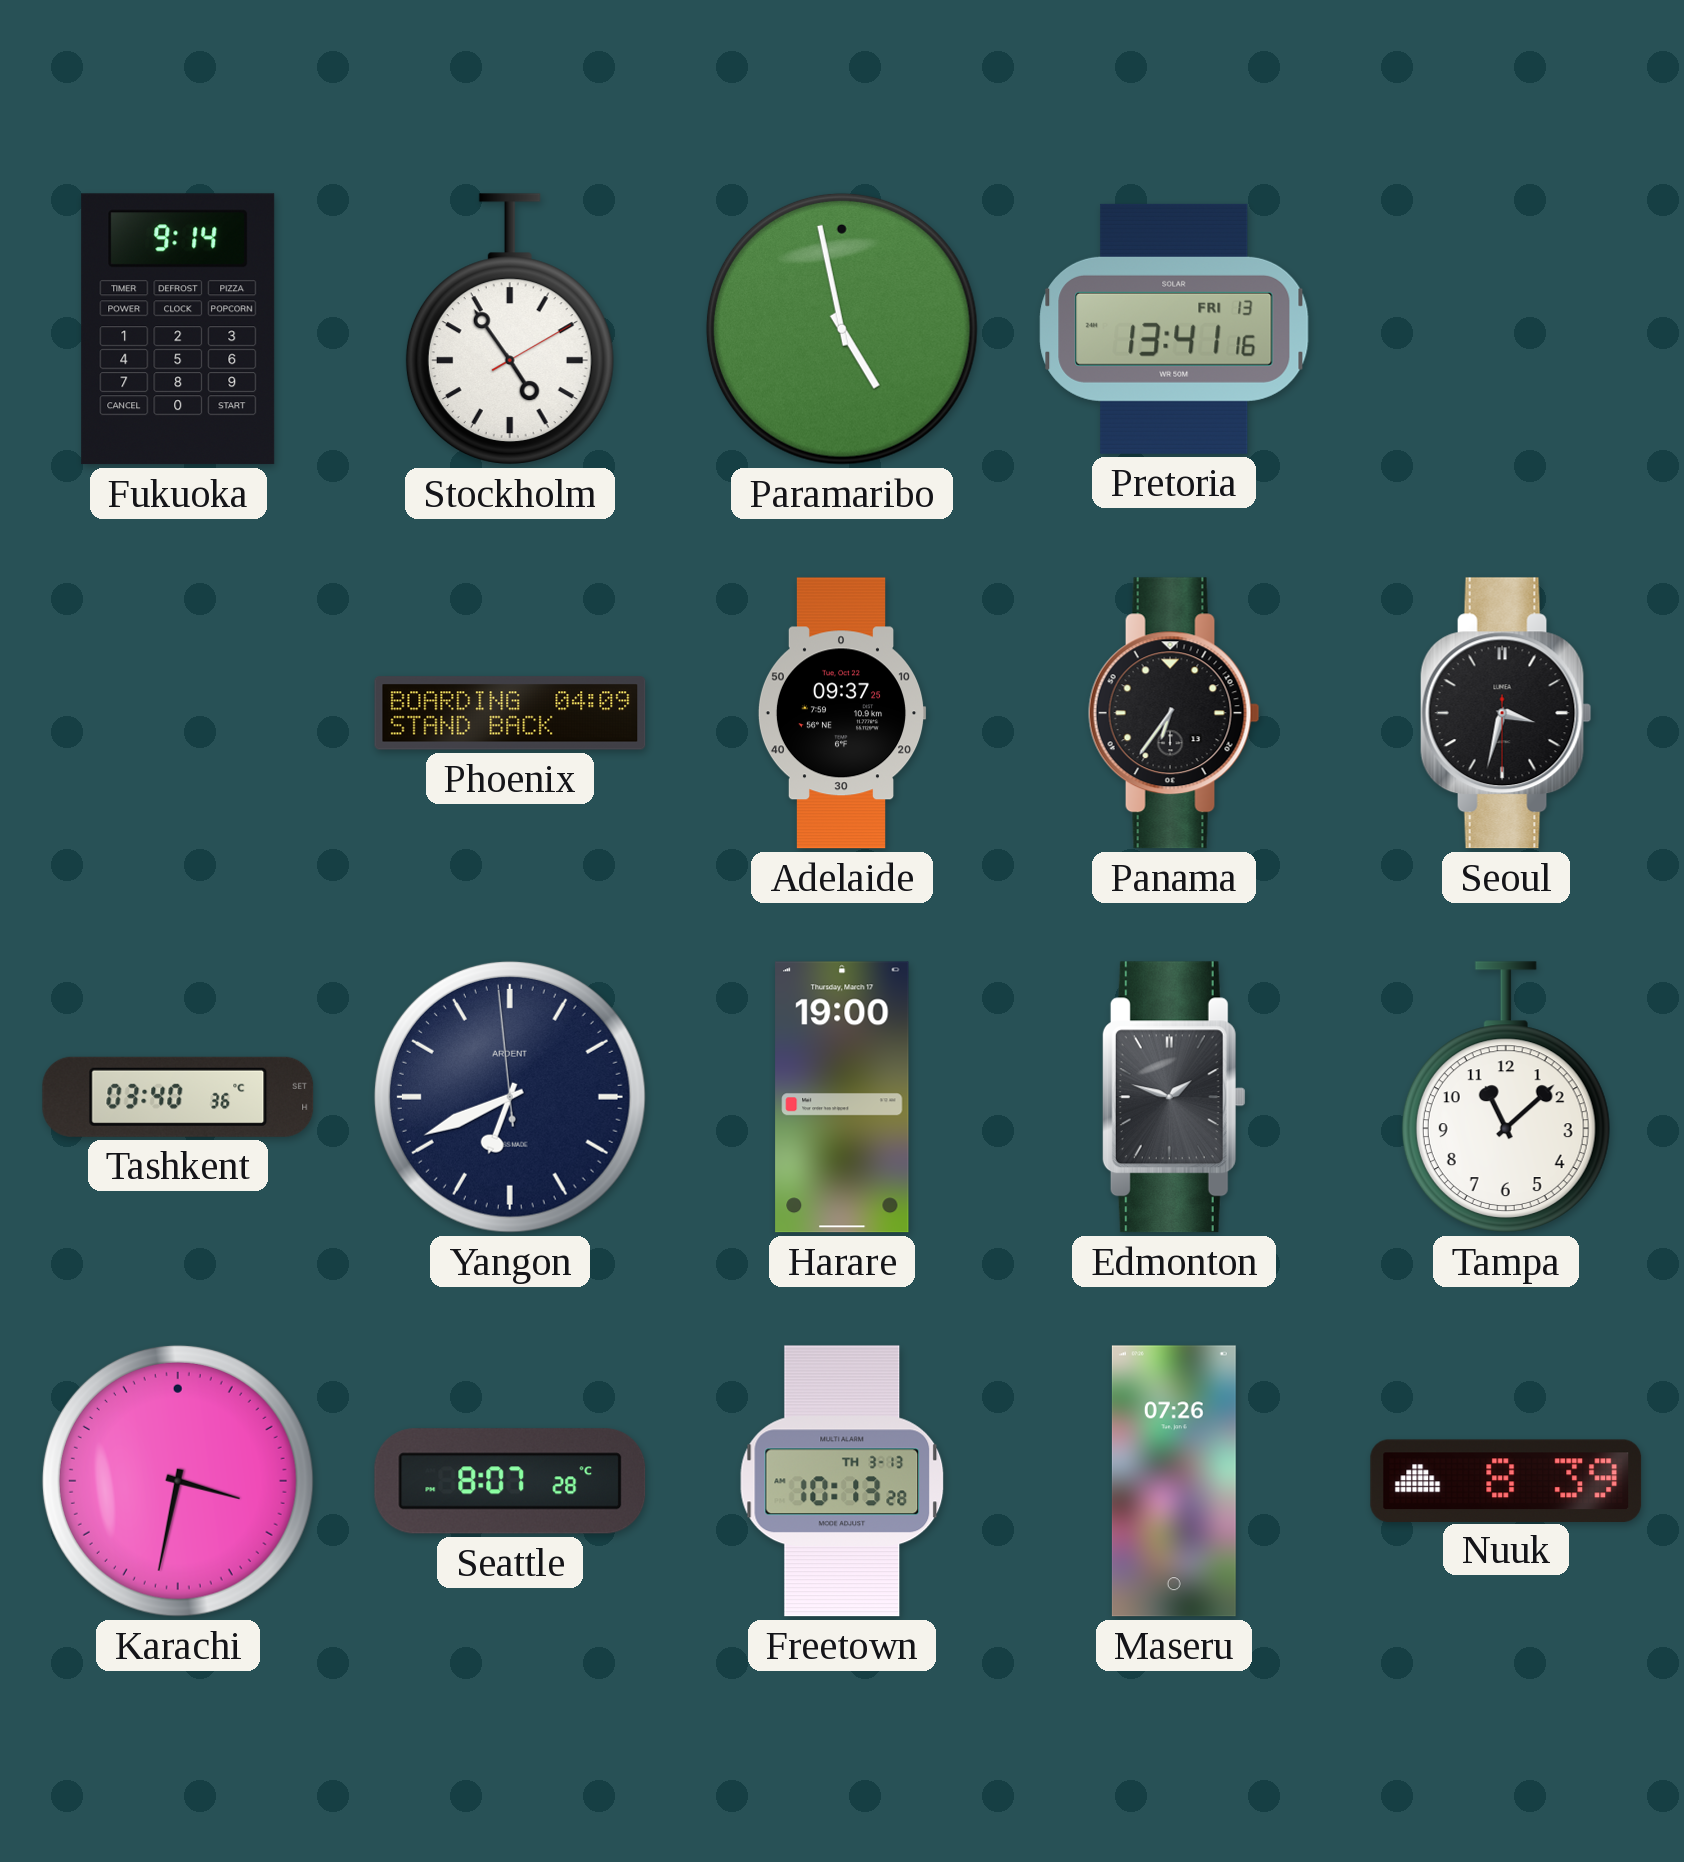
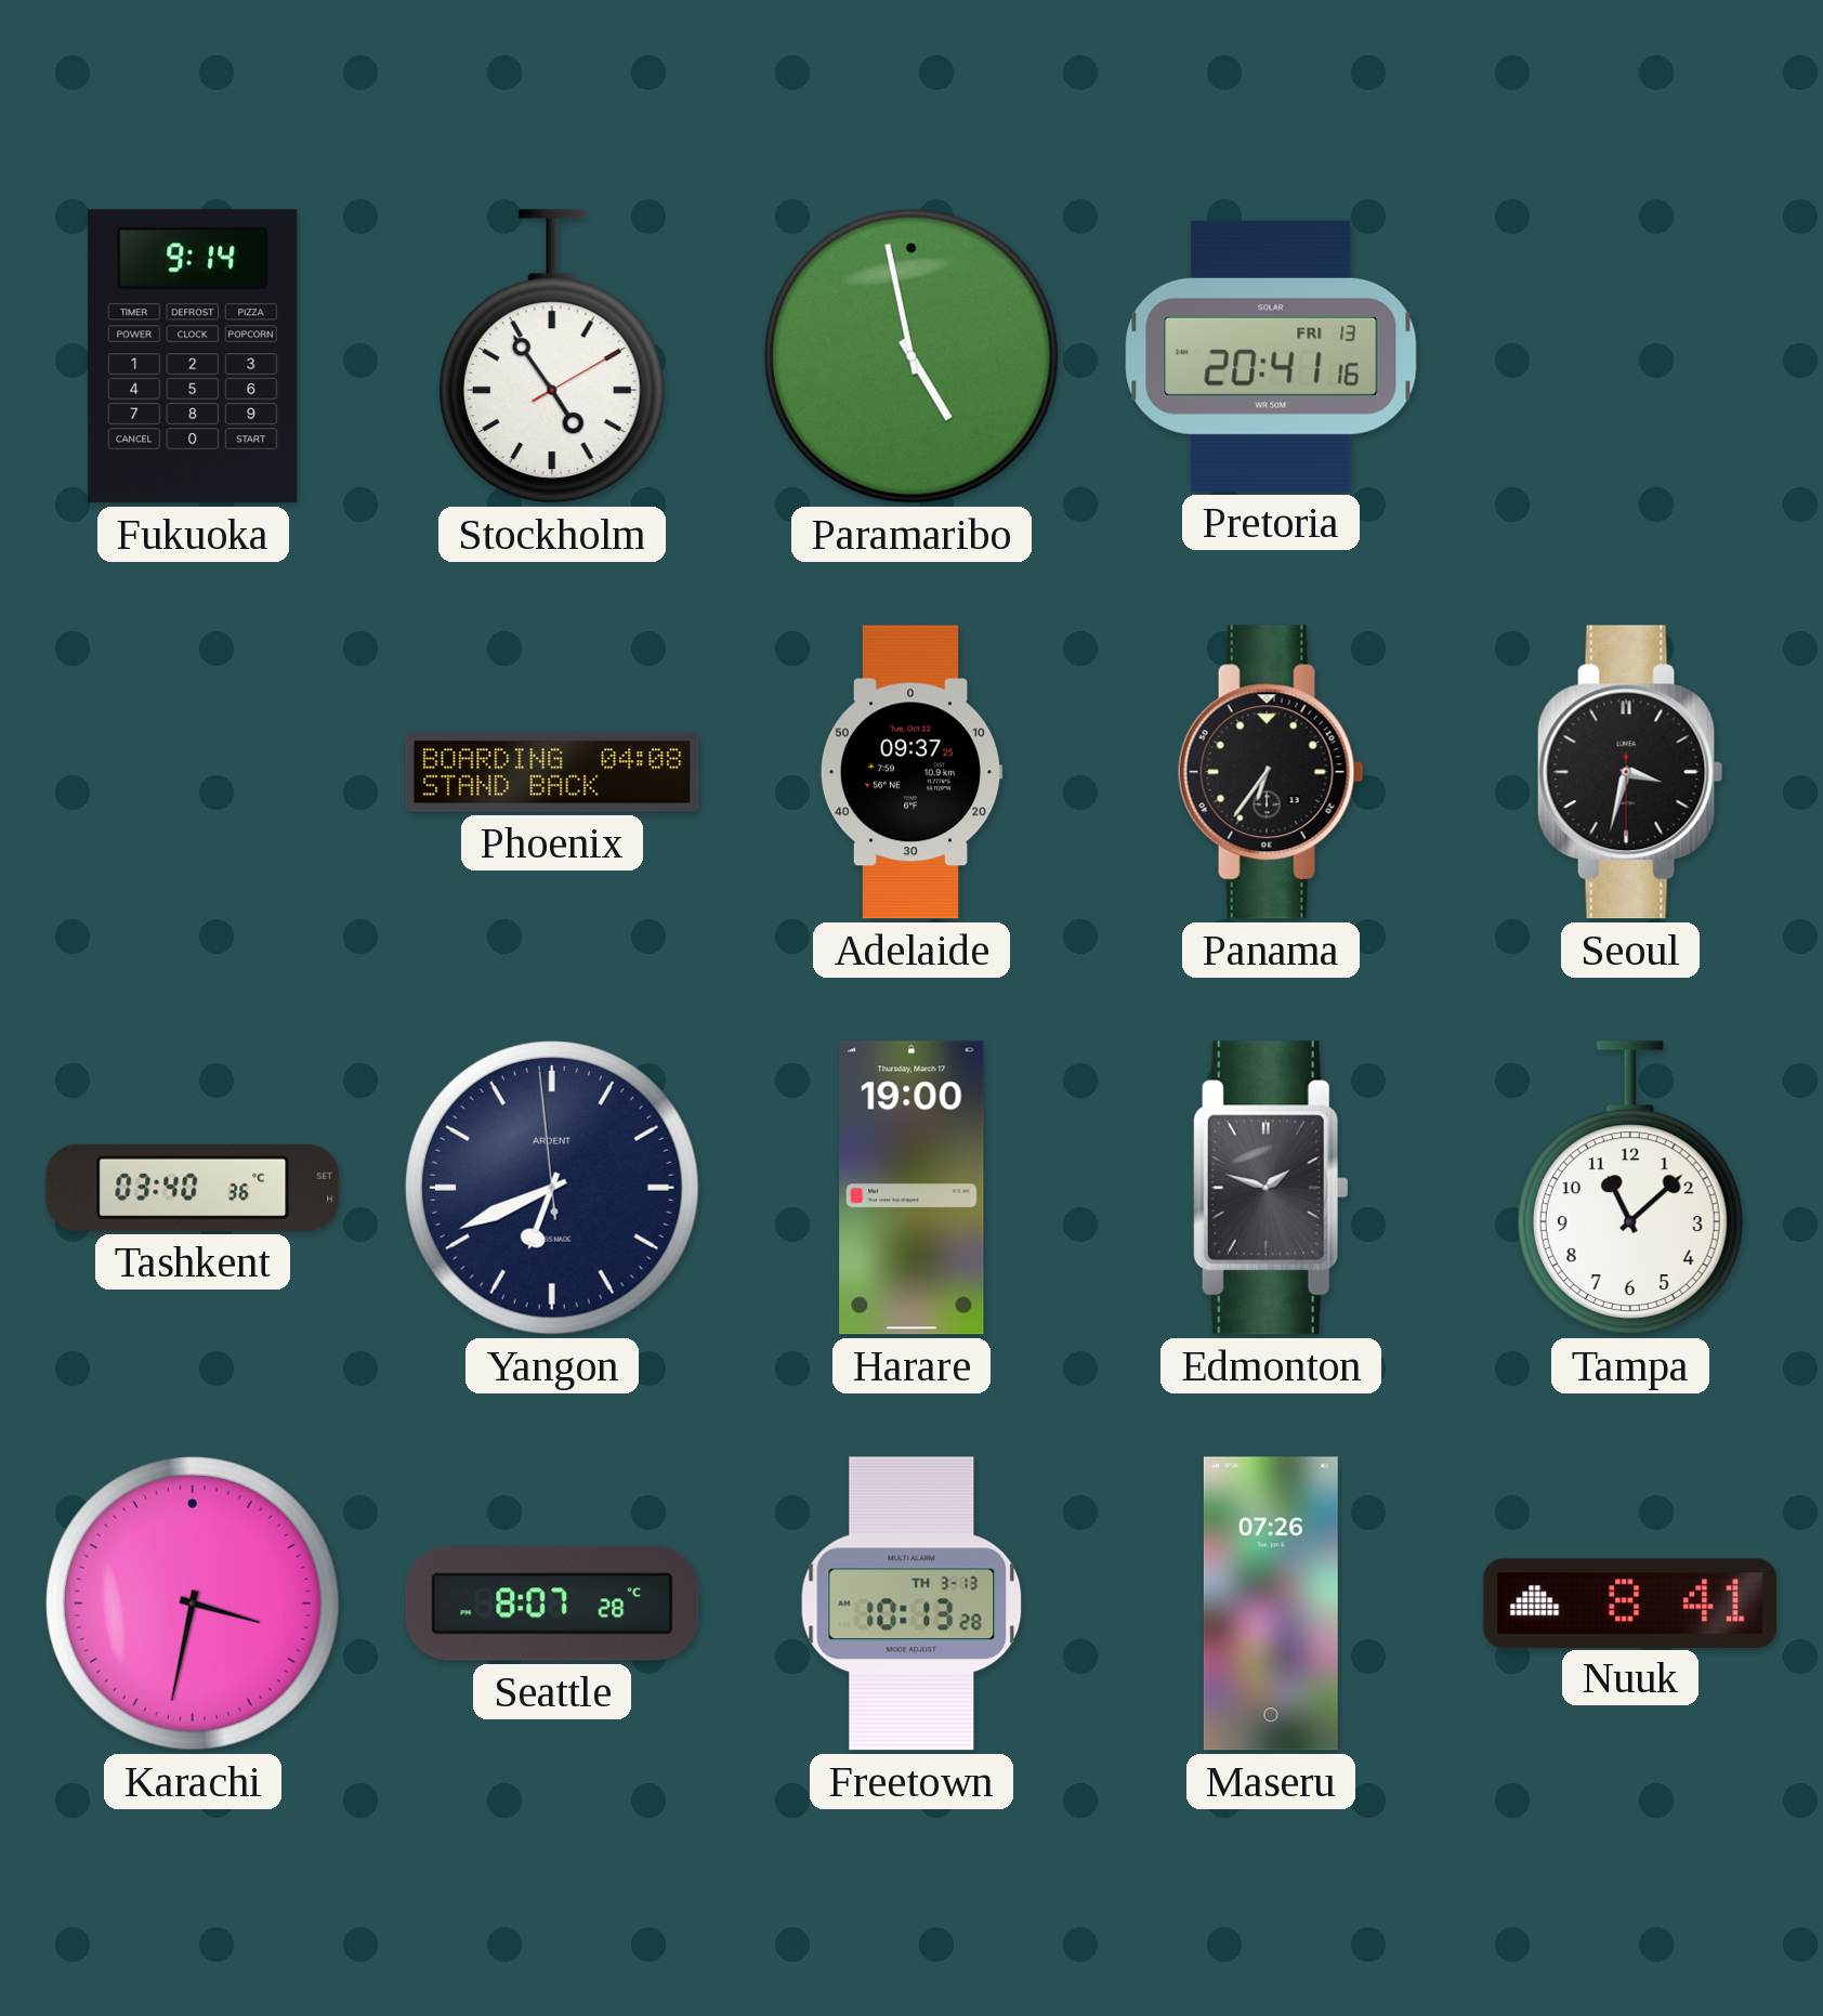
Pretoria: 13:41 -> 20:41
Phoenix: 04:09 -> 04:08
Nuuk: 8:39 -> 8:41
